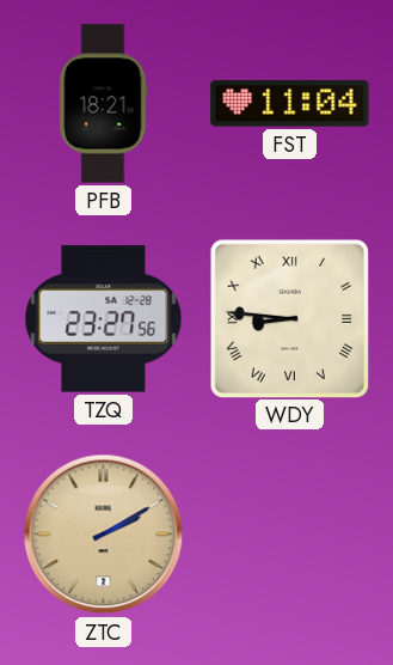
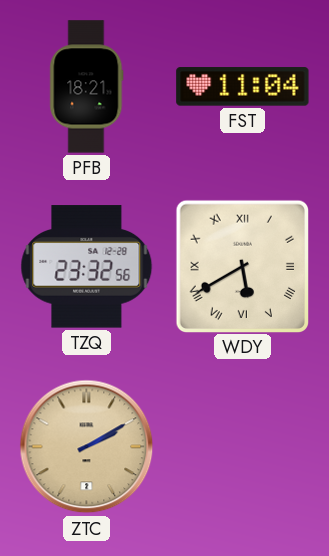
TZQ: 23:27 -> 23:32
WDY: 8:46 -> 5:40
